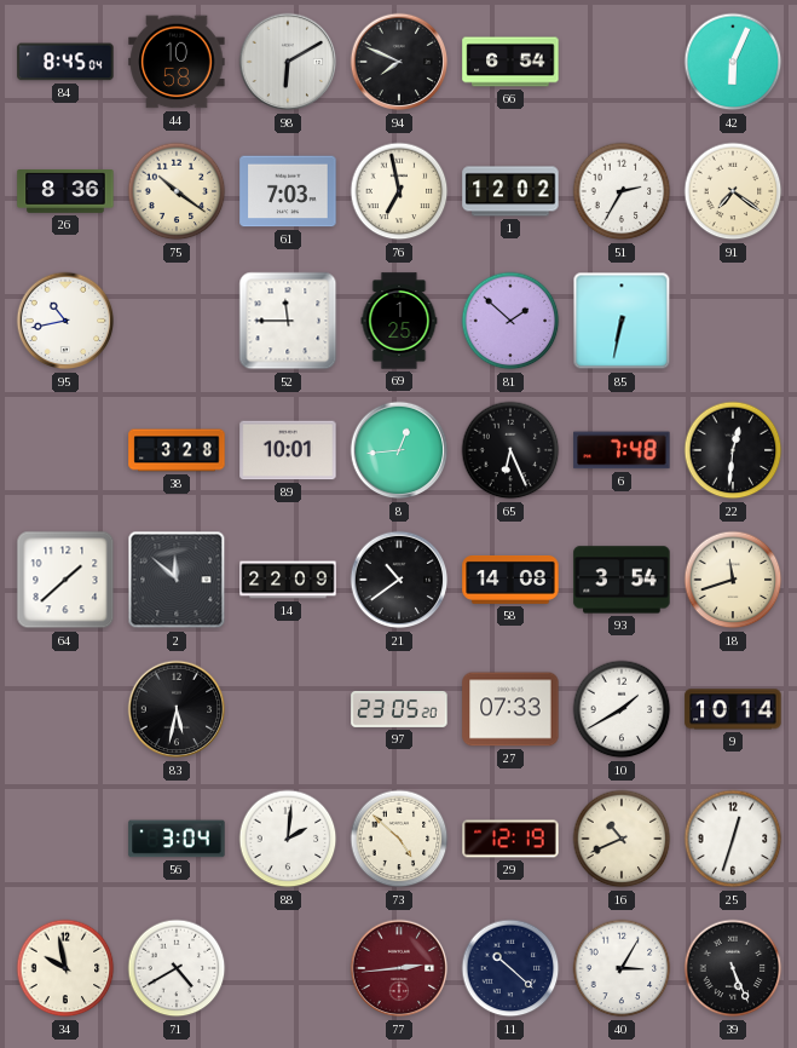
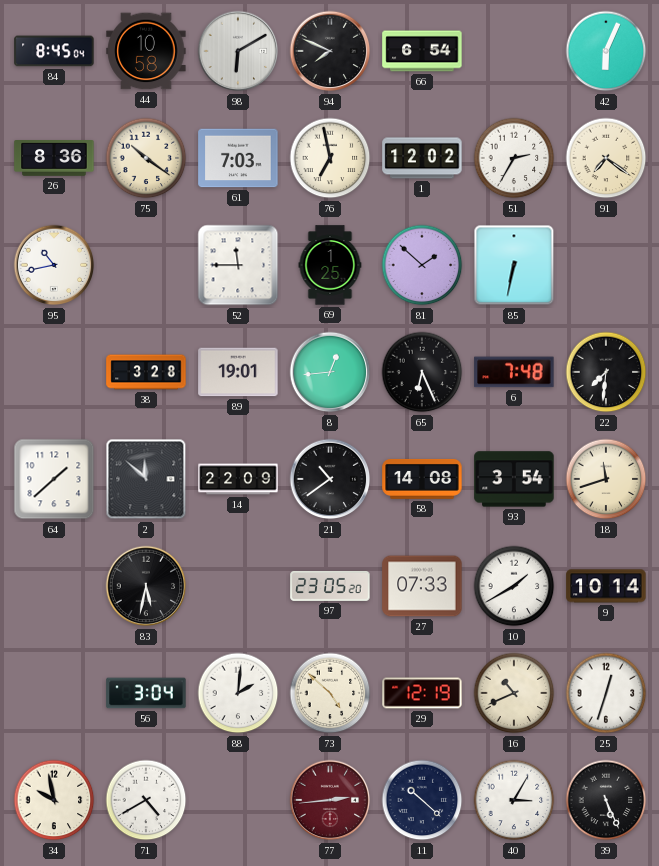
89: 10:01 -> 19:01
22: 12:31 -> 7:31
